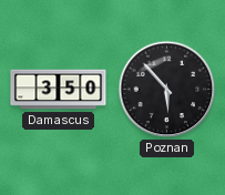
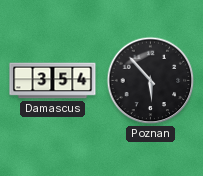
Damascus: 3:50 -> 3:54
